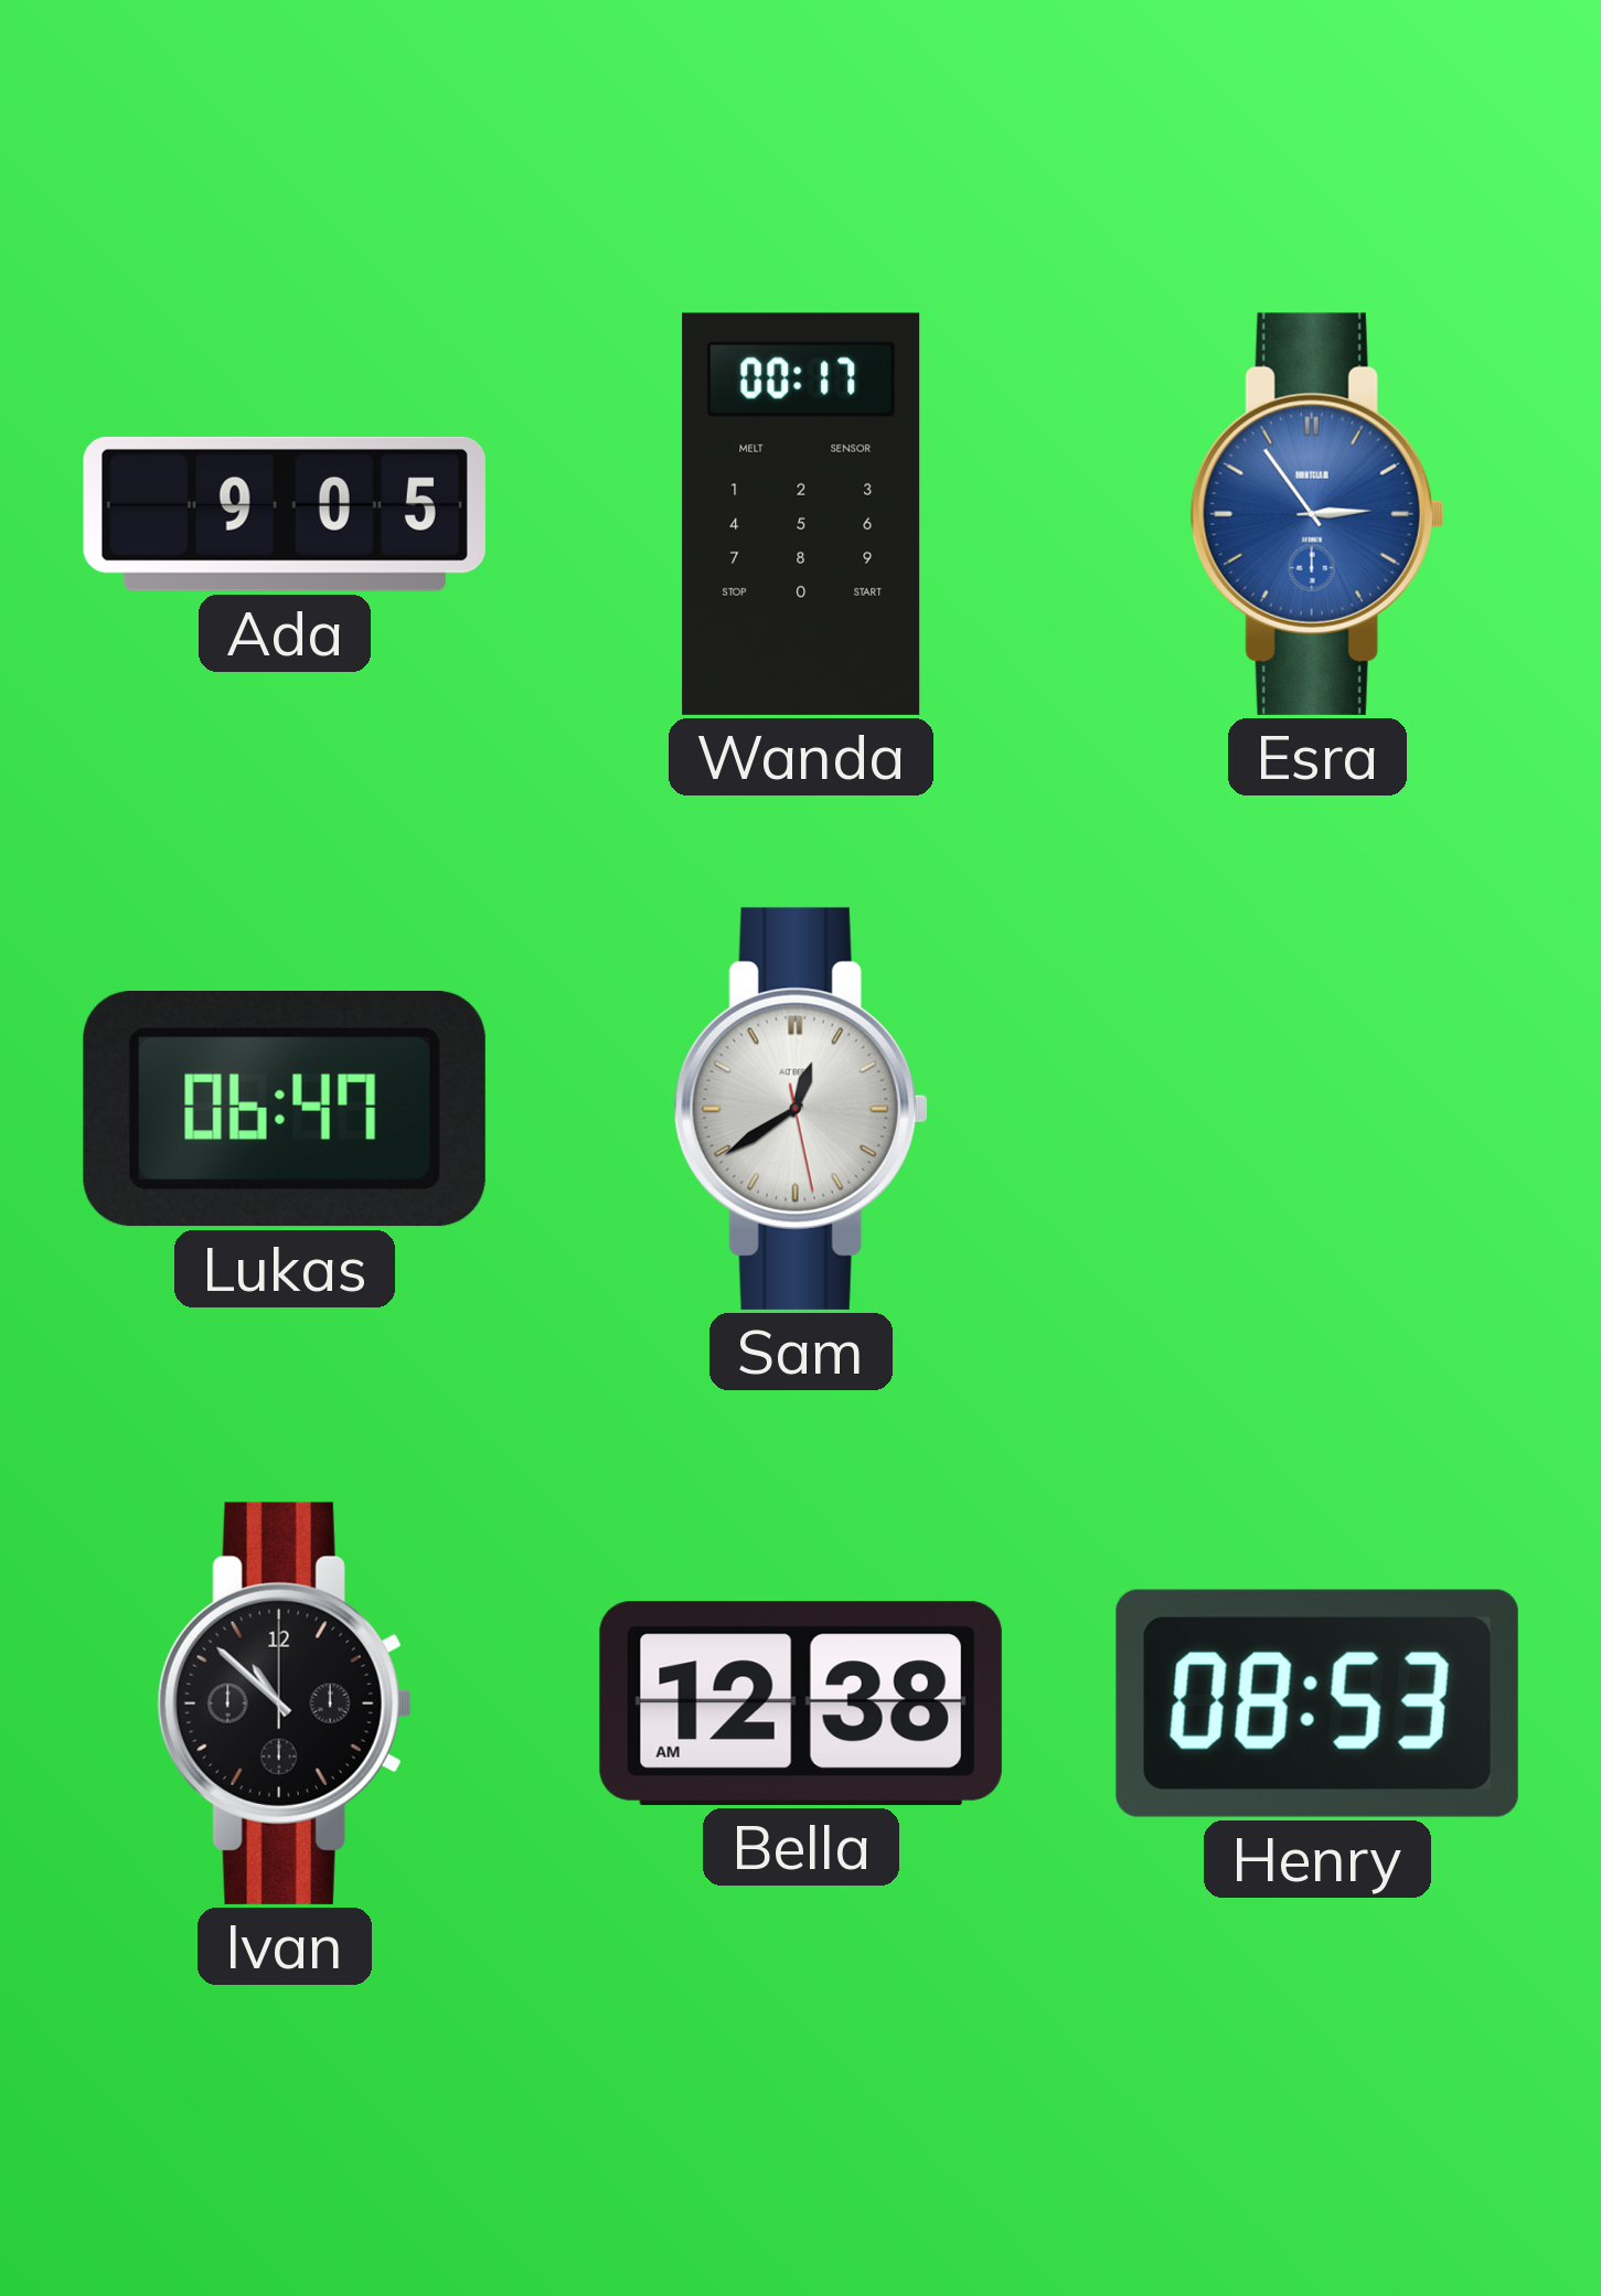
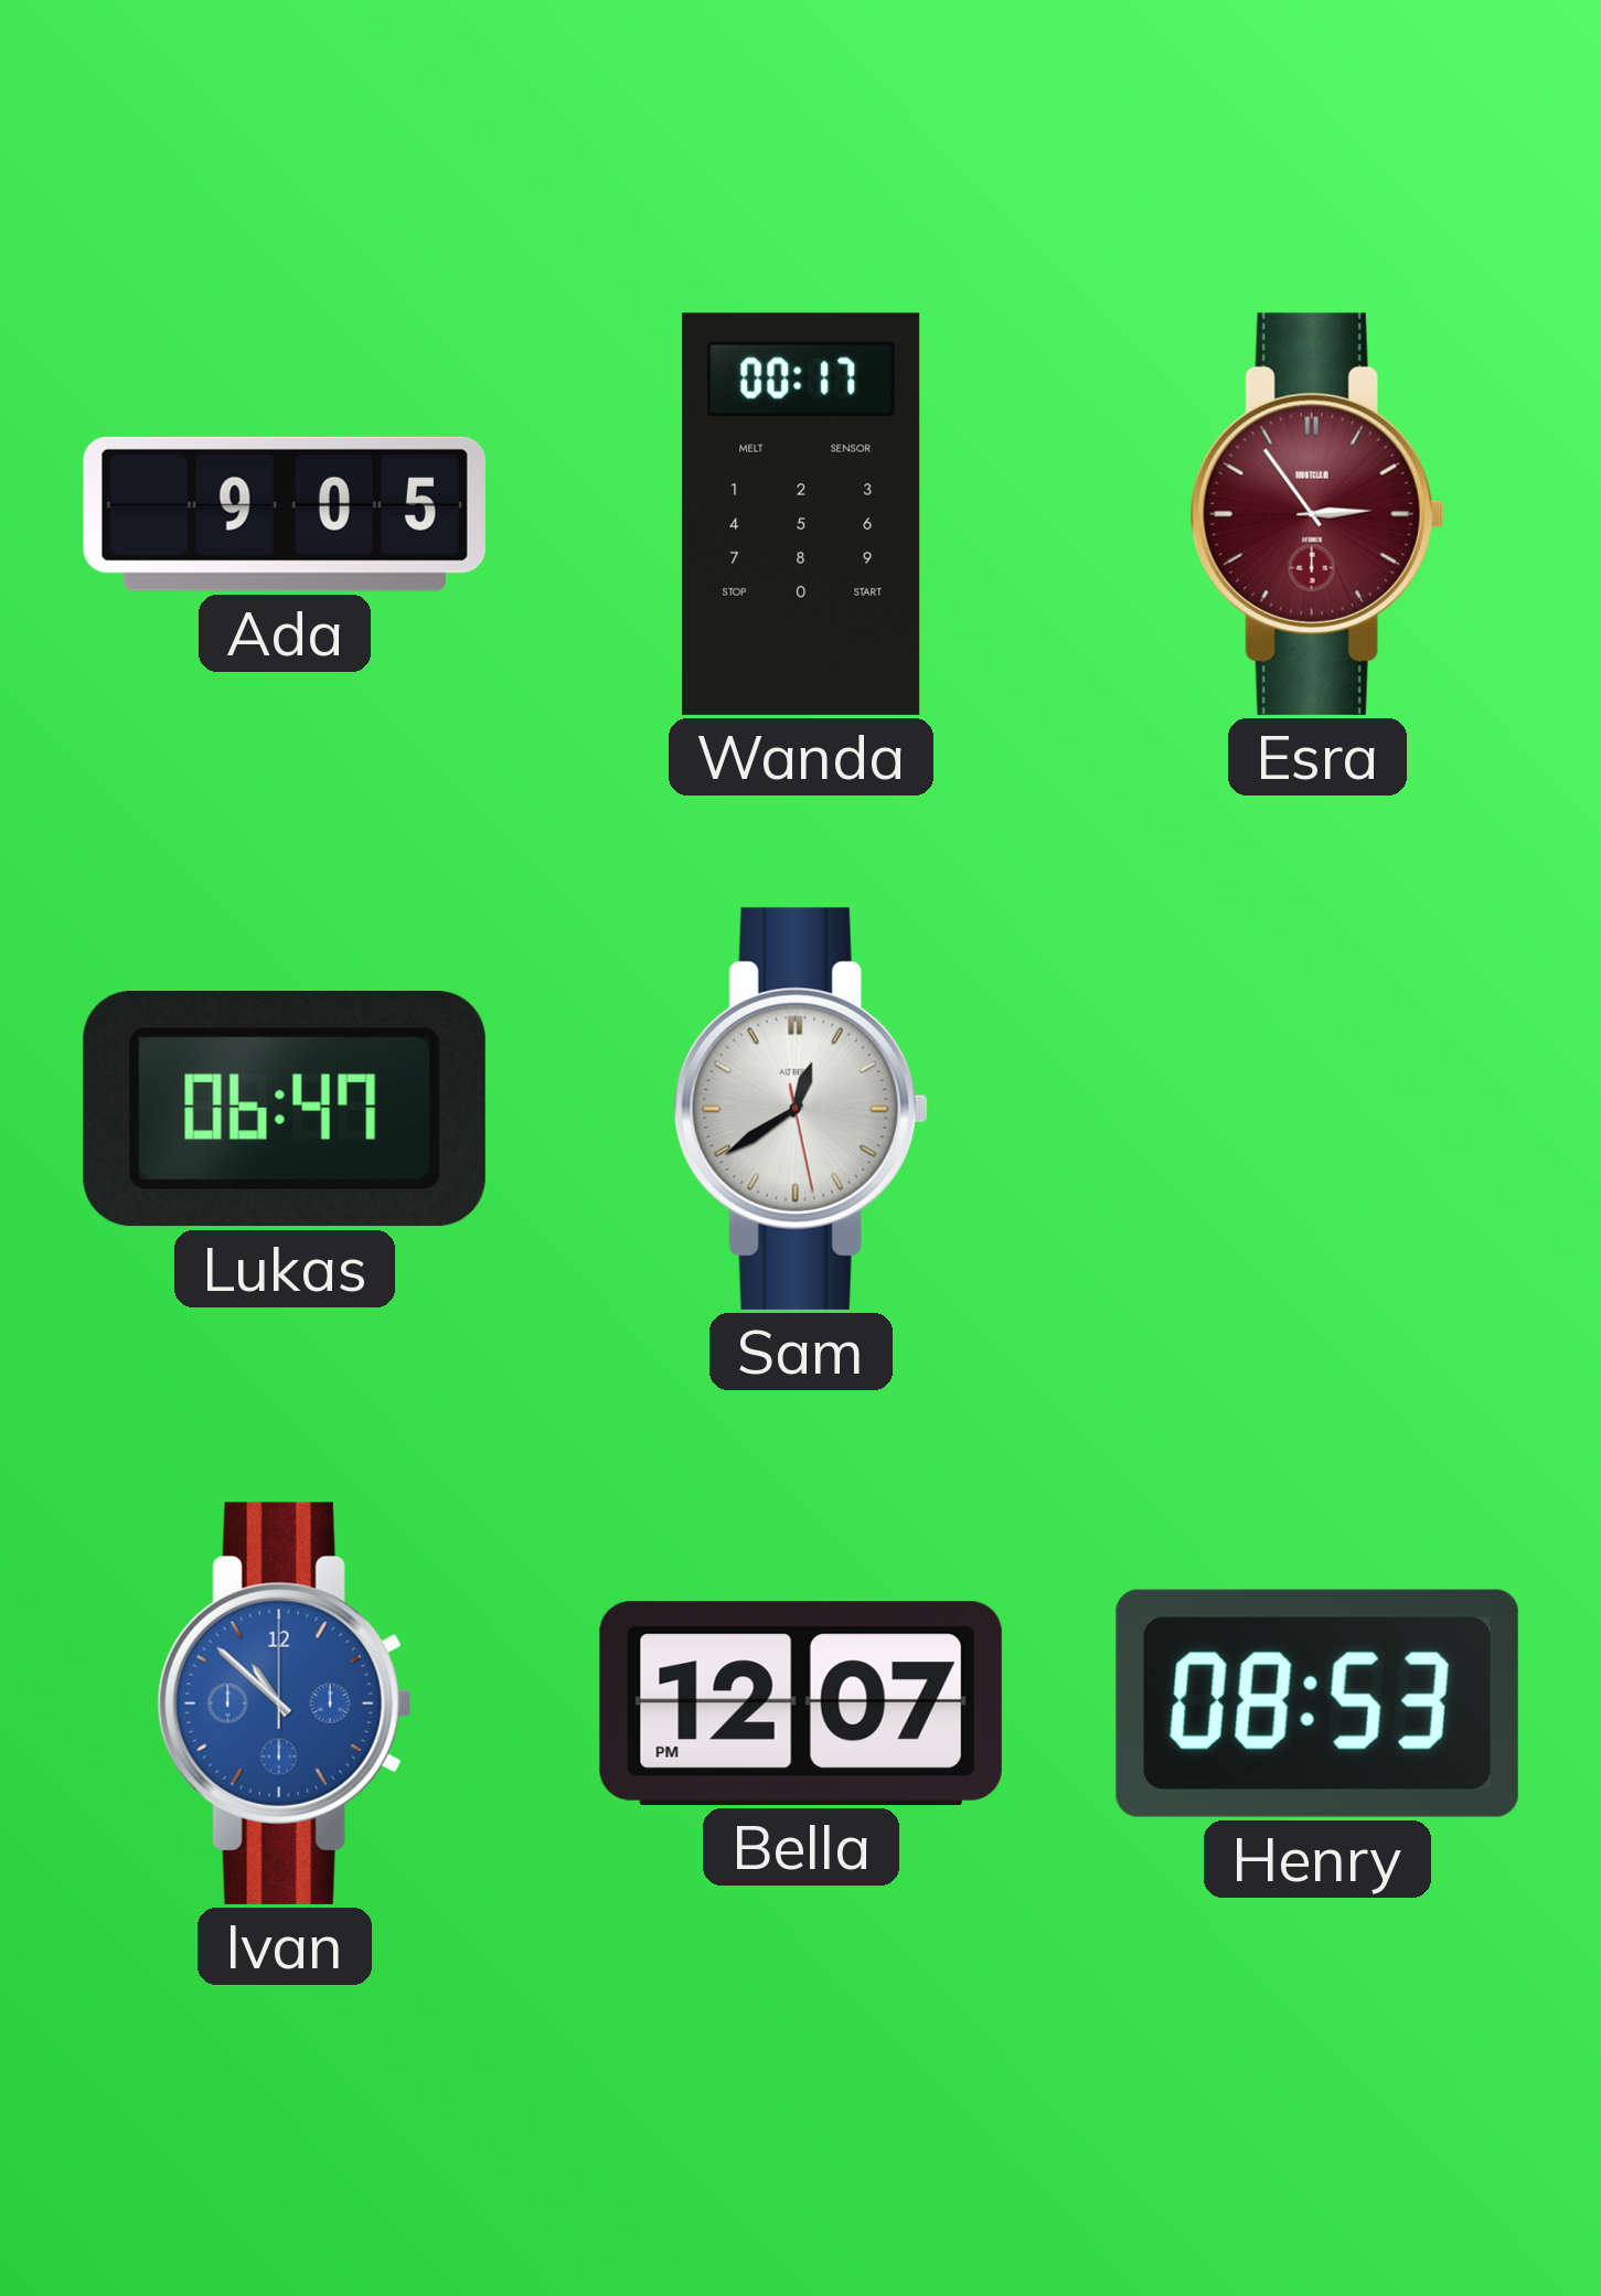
Esra dial: blue -> burgundy
Ivan dial: black -> blue
Bella: 12:38 -> 12:07
